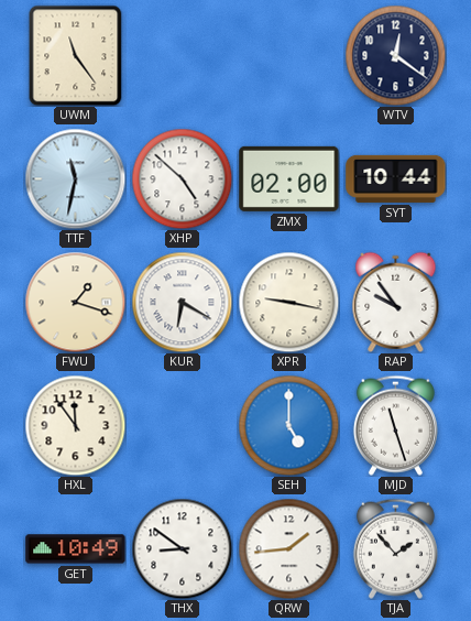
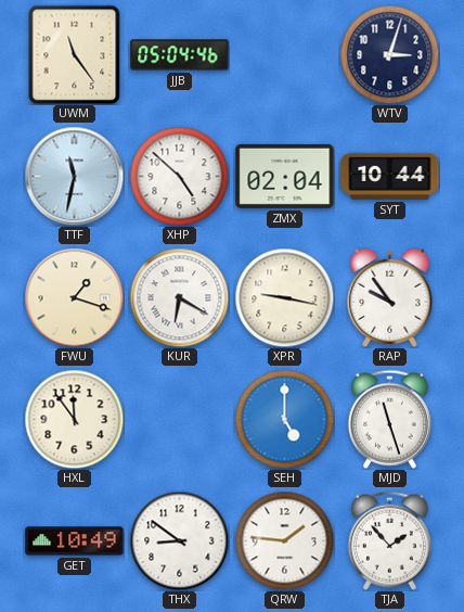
JJB: none -> 05:04
WTV: 12:21 -> 3:03
ZMX: 02:00 -> 02:04
QRW: 1:44 -> 1:46
